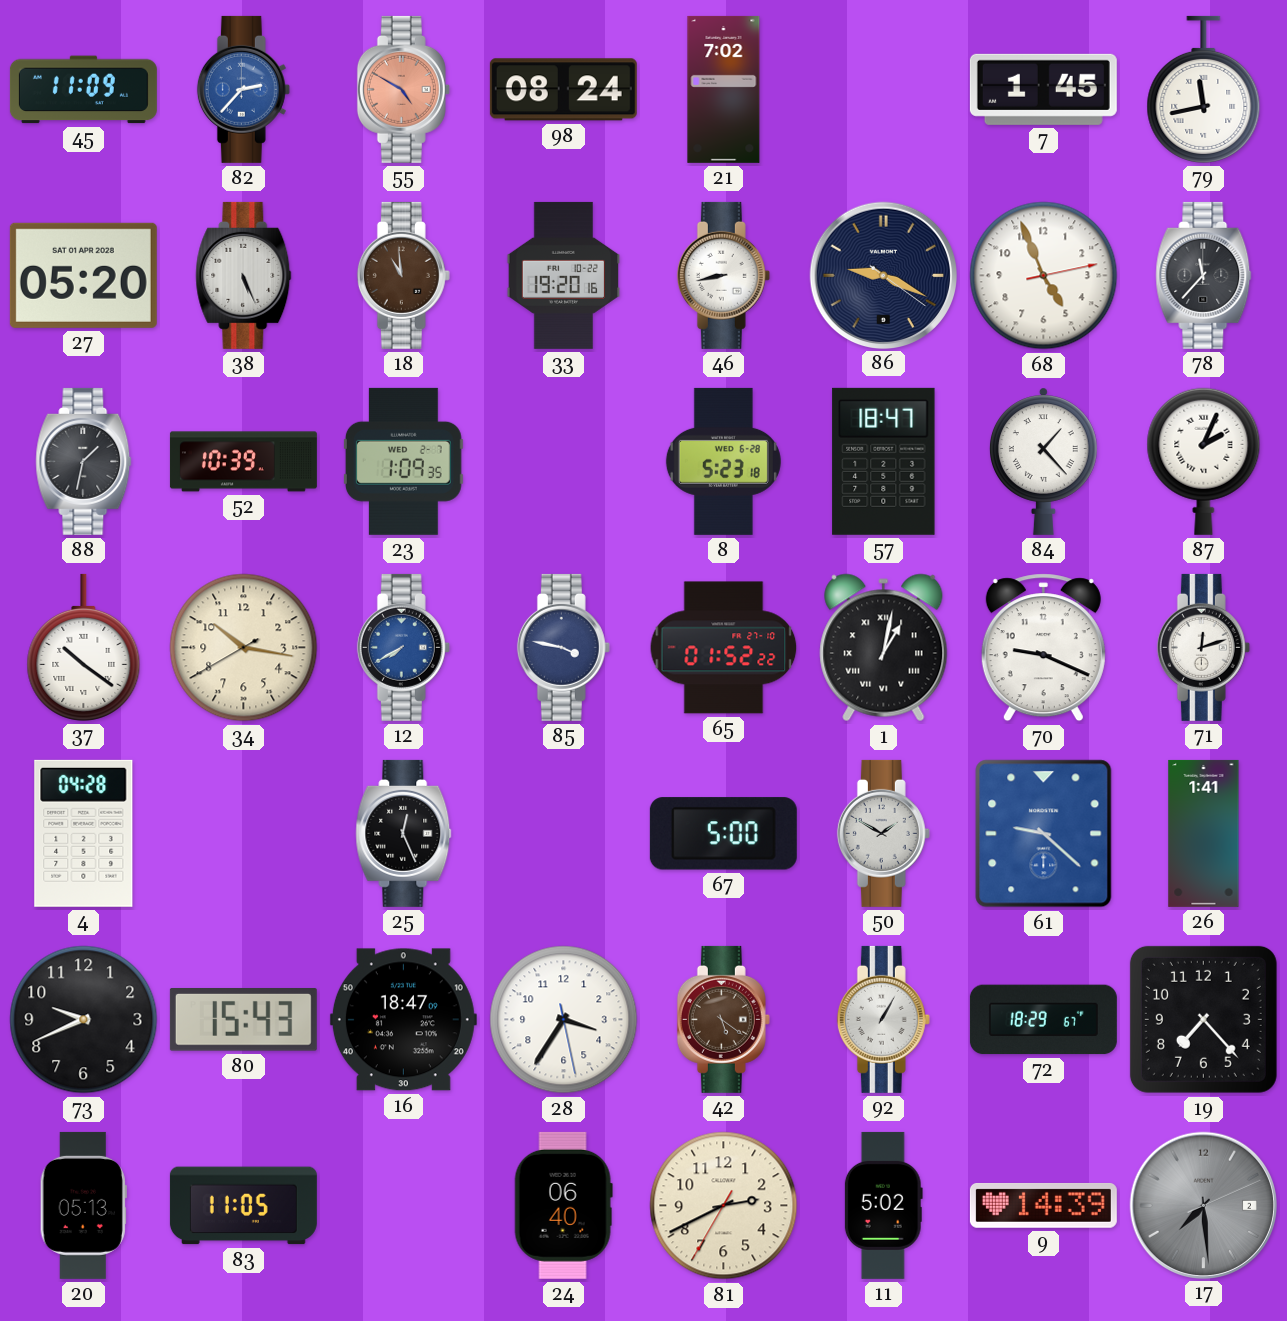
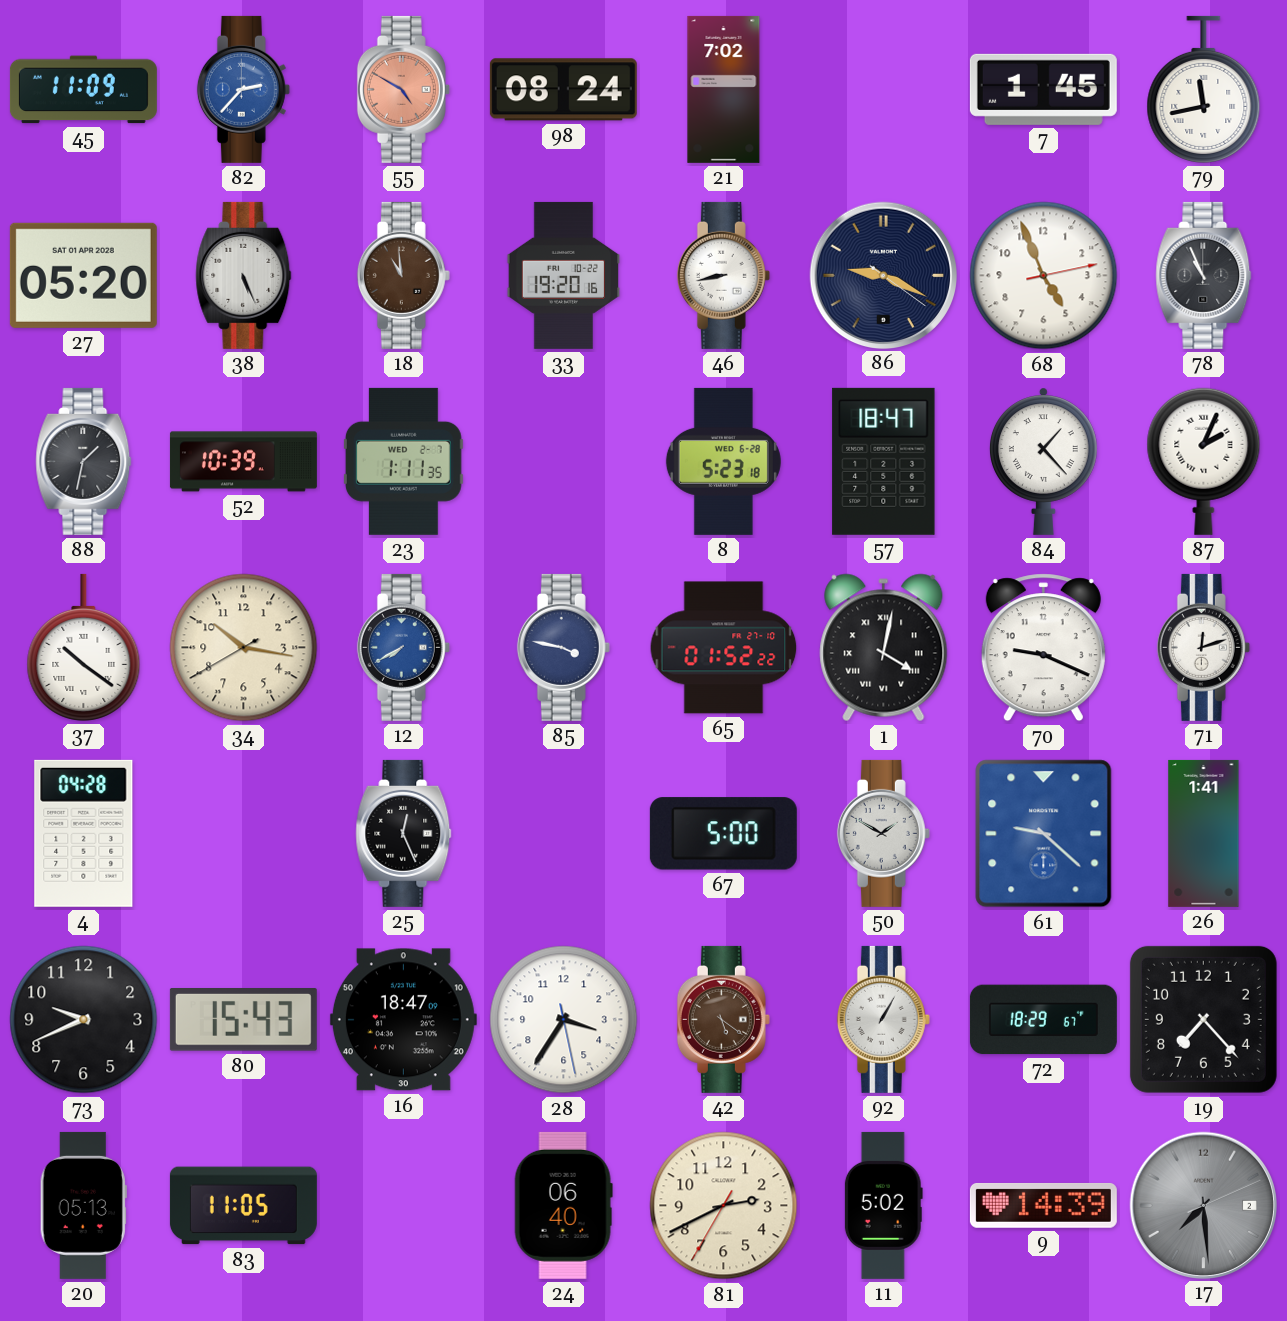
78: 11:37 -> 10:56
23: 1:09 -> 1:11
1: 1:02 -> 4:02
